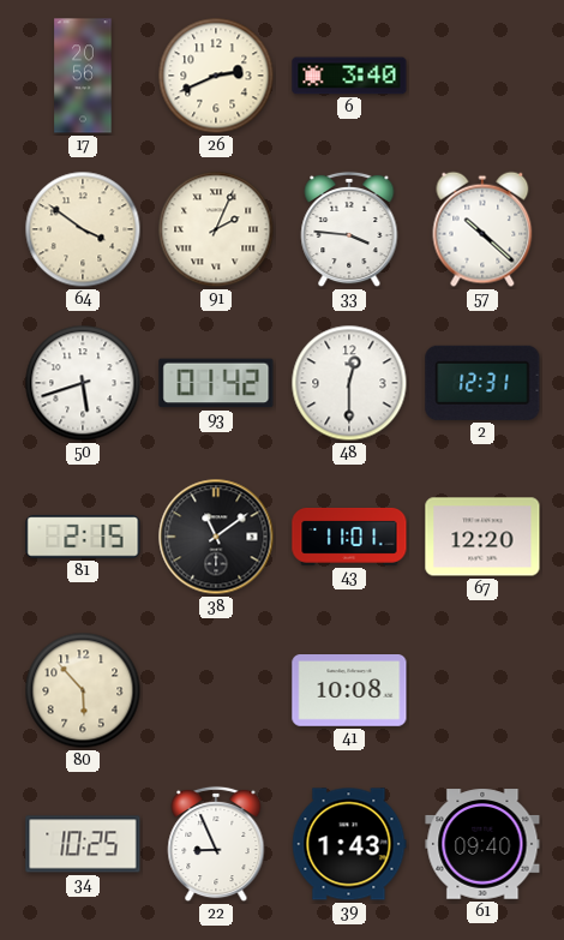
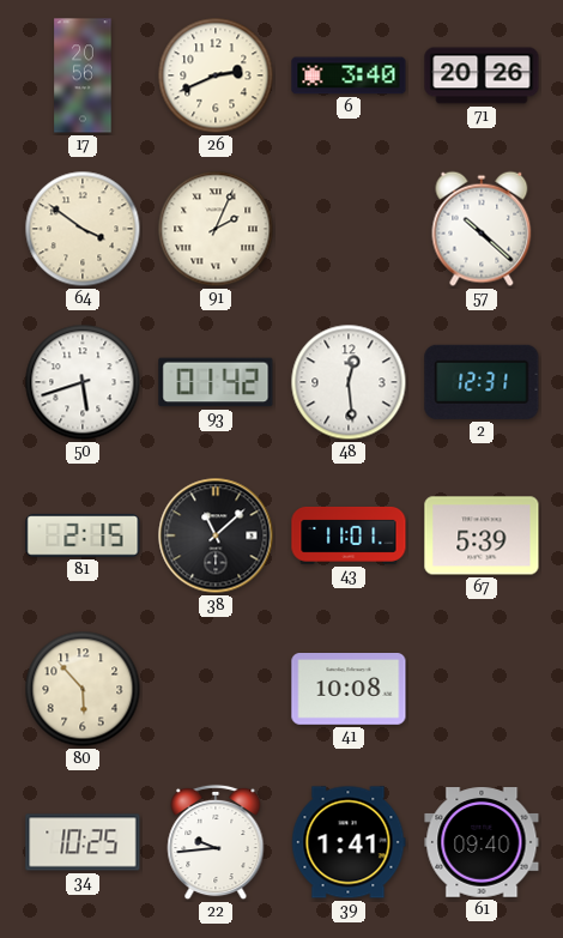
71: none -> 20:26
33: 3:46 -> none
48: 12:30 -> 12:29
38: 11:09 -> 11:08
67: 12:20 -> 5:39
22: 8:56 -> 9:44
39: 1:43 -> 1:41
